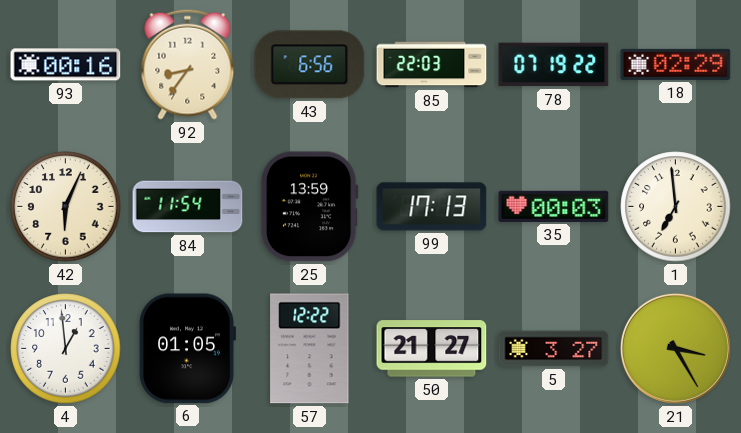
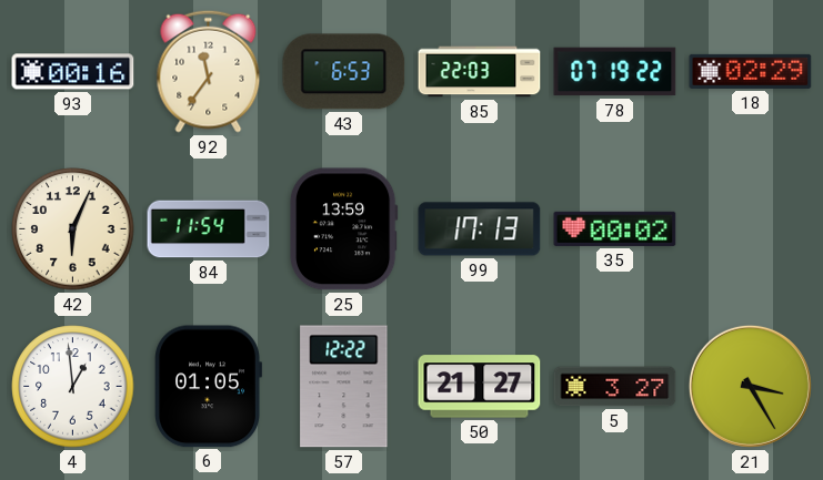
92: 8:36 -> 11:36
43: 6:56 -> 6:53
35: 00:03 -> 00:02
1: 6:59 -> none
